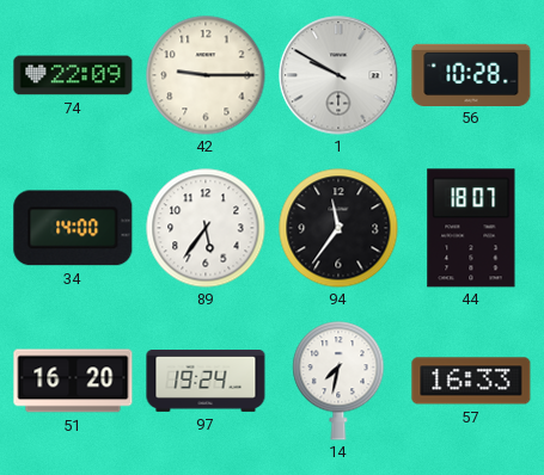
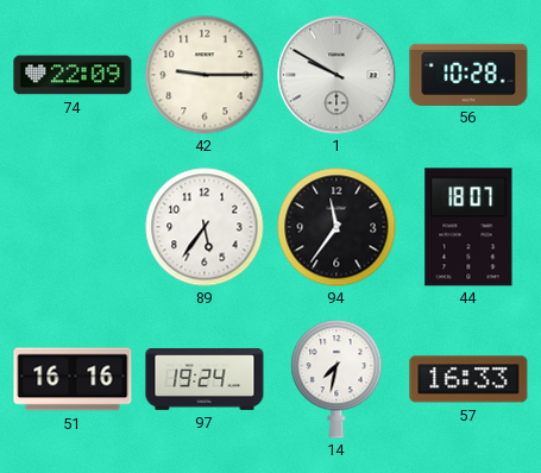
34: 14:00 -> none
51: 16:20 -> 16:16
